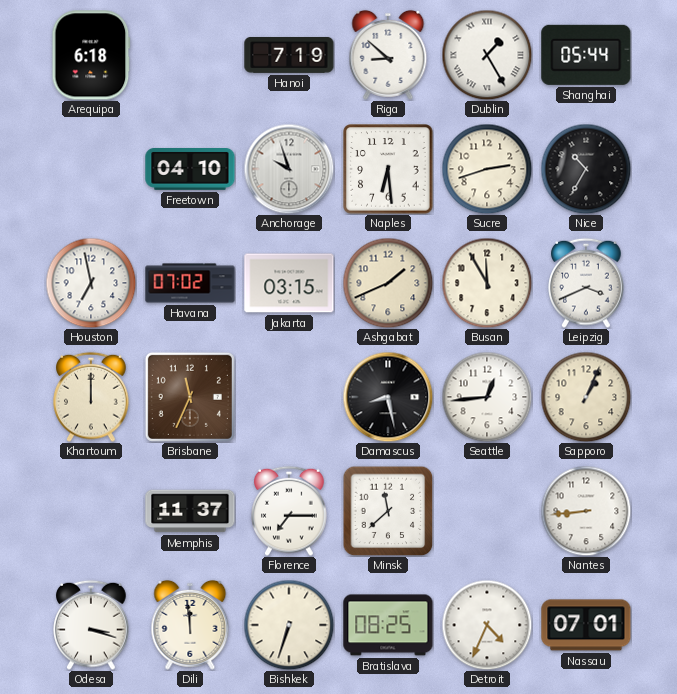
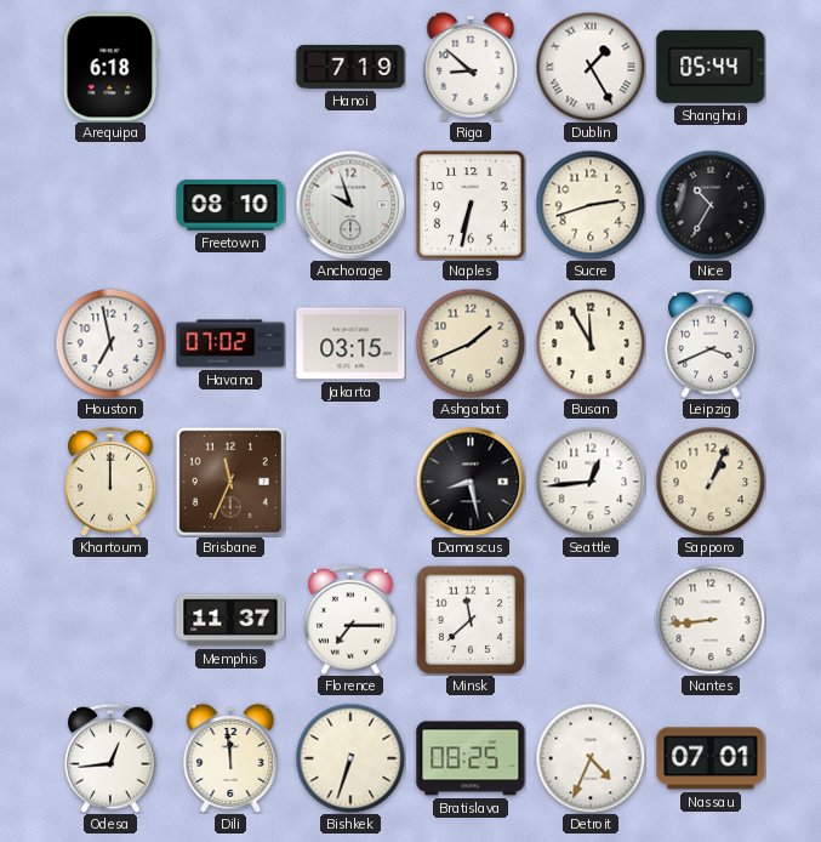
Freetown: 04:10 -> 08:10
Naples: 6:29 -> 6:32
Odesa: 3:18 -> 12:44
